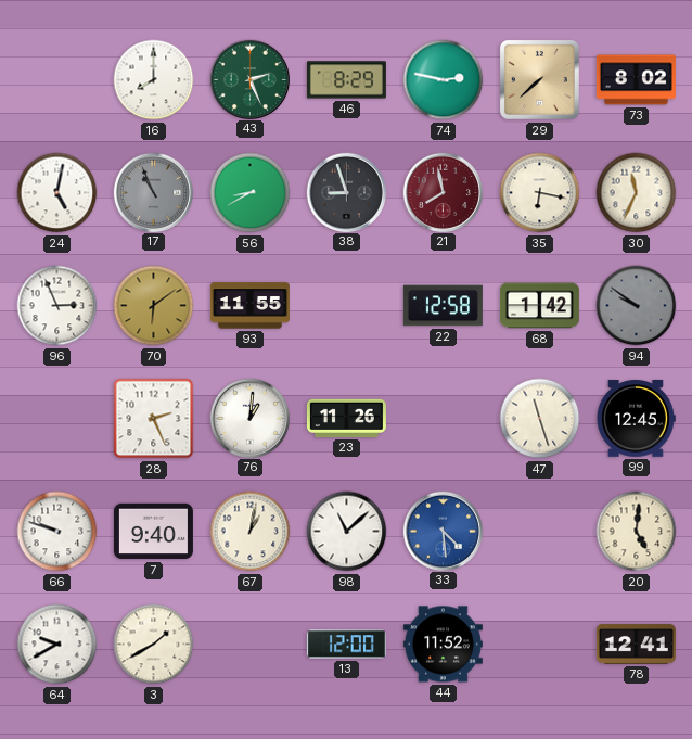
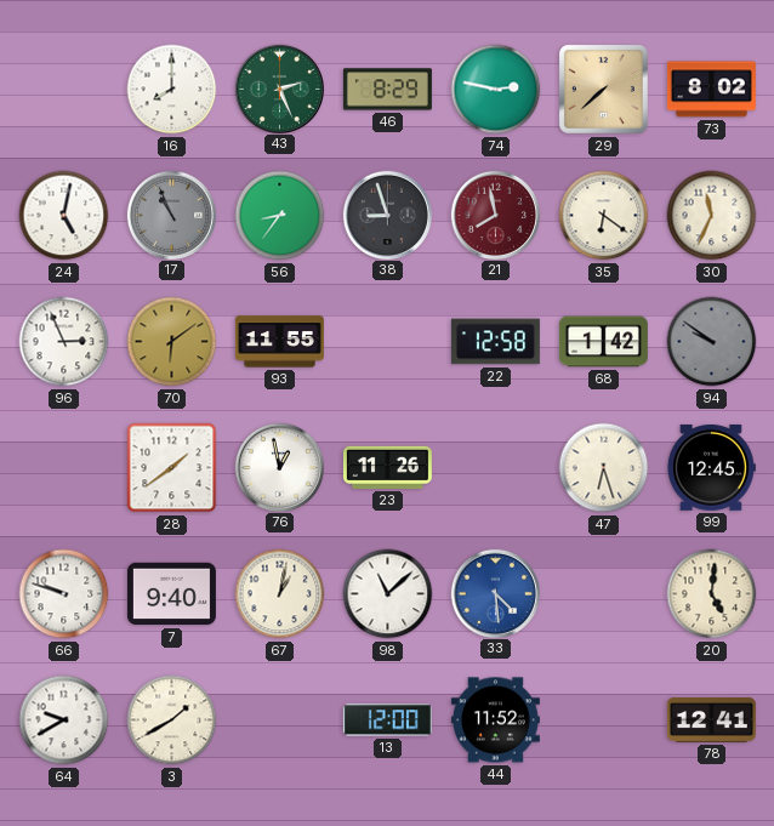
56: 8:40 -> 8:36
35: 6:17 -> 6:21
28: 2:26 -> 1:39
76: 1:01 -> 12:58
47: 11:27 -> 6:27
